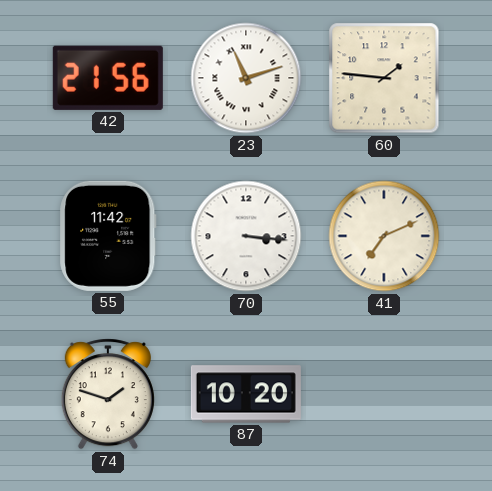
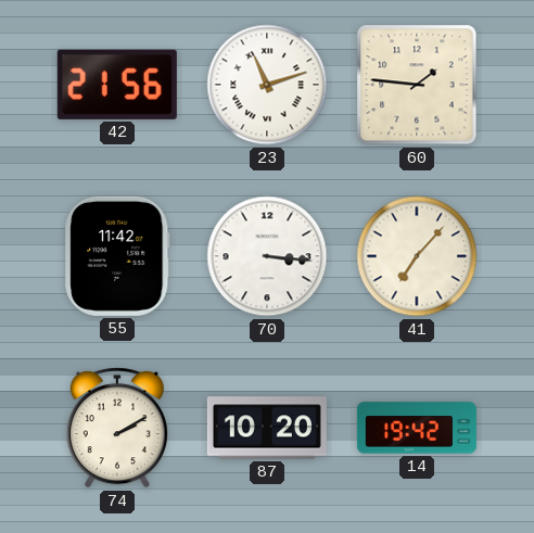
41: 7:11 -> 7:07
74: 1:48 -> 2:10
14: none -> 19:42
